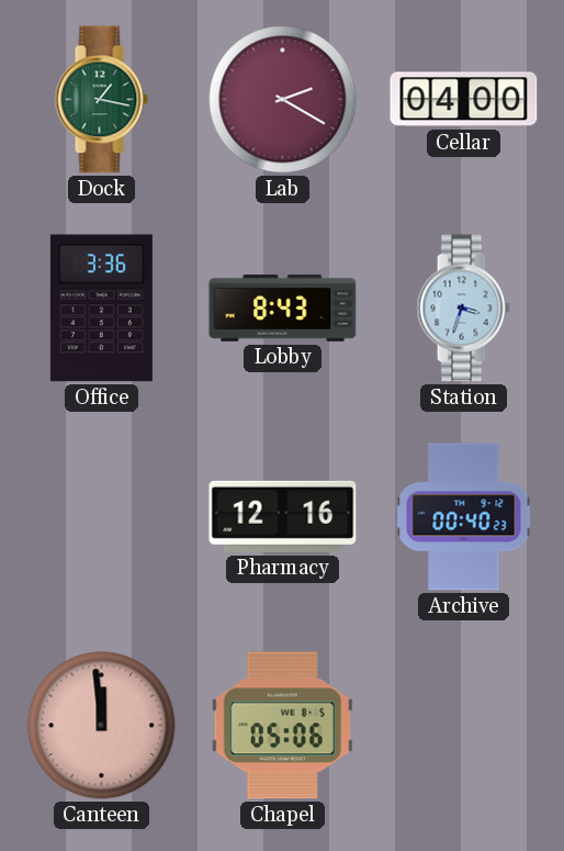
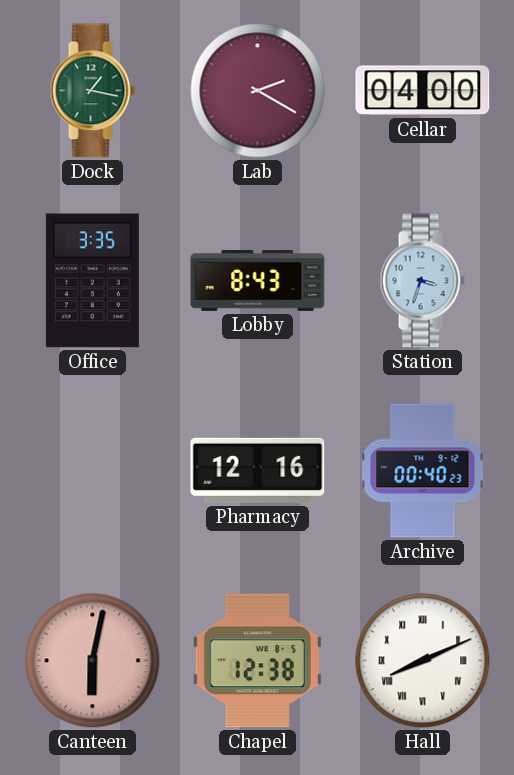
Office: 3:36 -> 3:35
Canteen: 11:59 -> 6:02
Chapel: 05:06 -> 12:38
Hall: none -> 8:11
